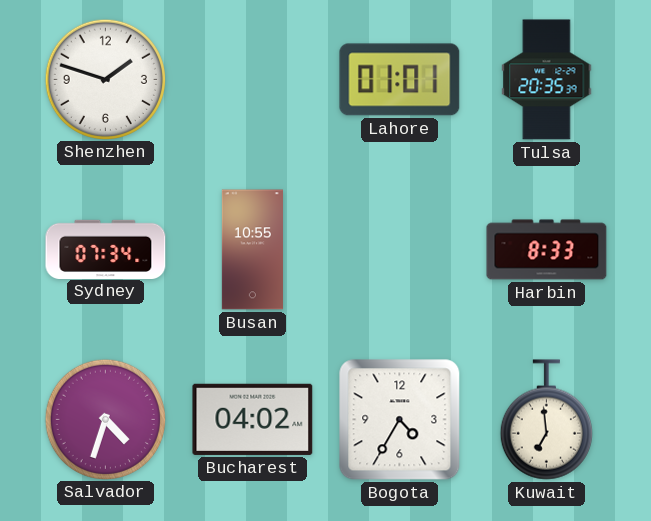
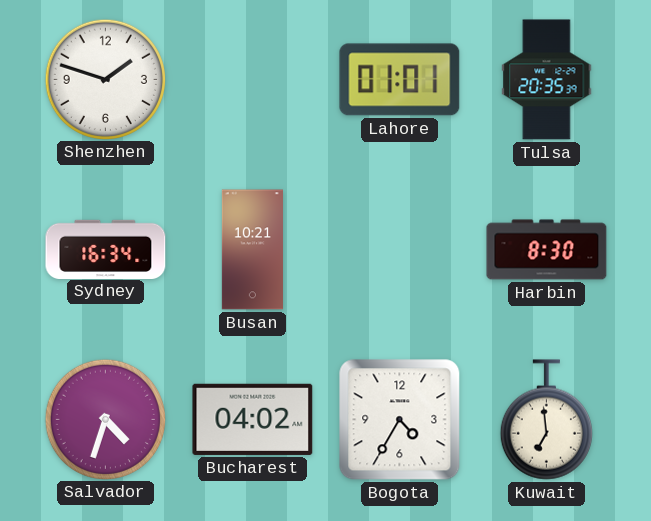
Sydney: 07:34 -> 16:34
Busan: 10:55 -> 10:21
Harbin: 8:33 -> 8:30
